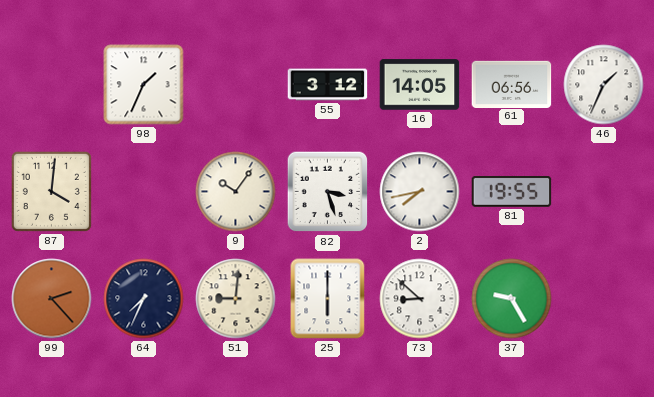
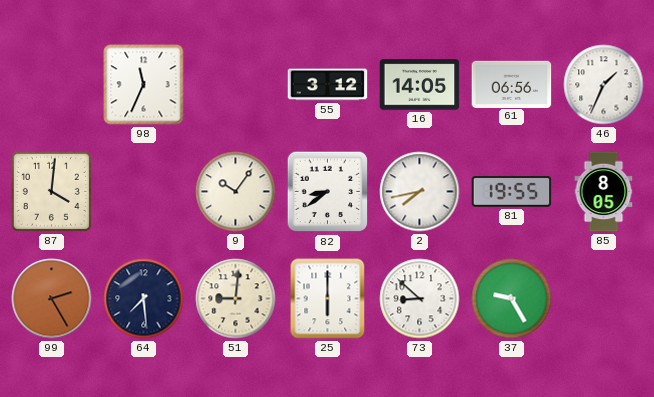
98: 1:34 -> 11:34
82: 3:27 -> 8:39
85: none -> 8:05
99: 2:23 -> 2:25
64: 7:34 -> 7:29
